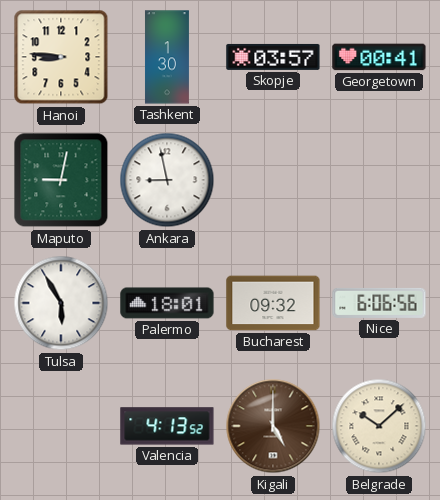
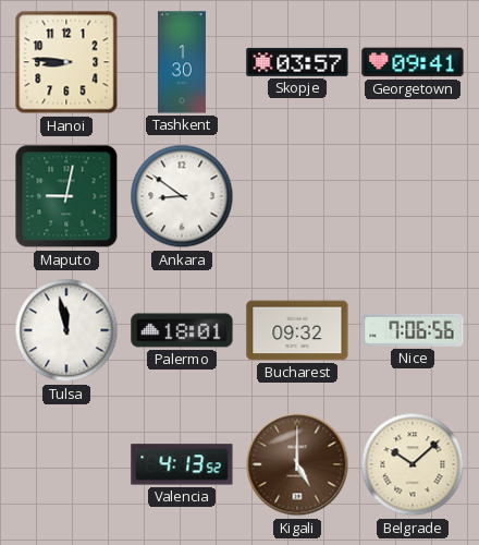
Georgetown: 00:41 -> 09:41
Ankara: 8:58 -> 8:51
Tulsa: 5:55 -> 11:58
Nice: 6:06 -> 7:06
